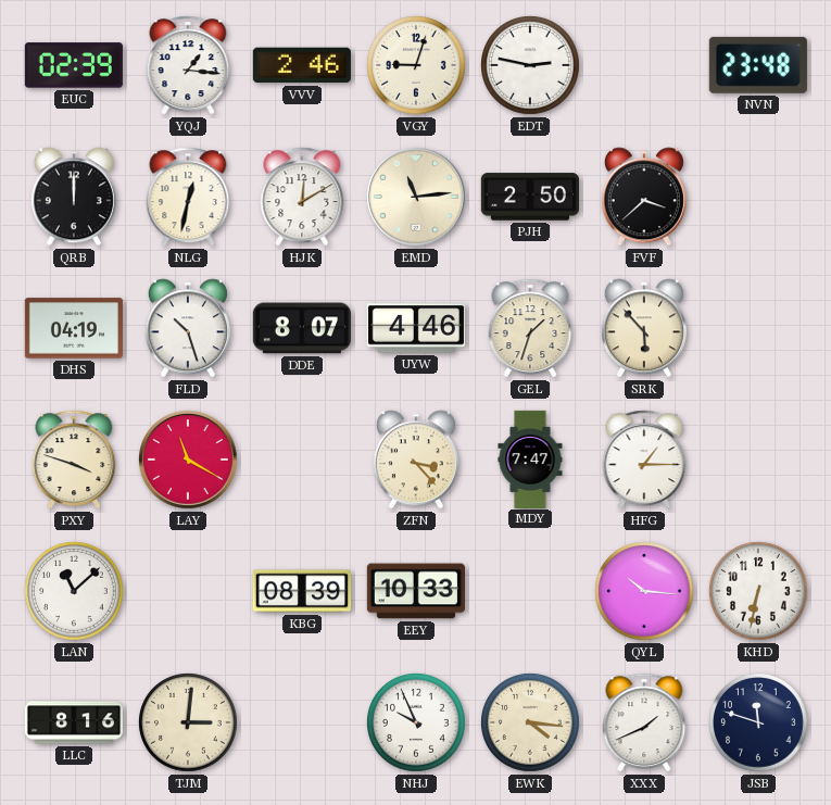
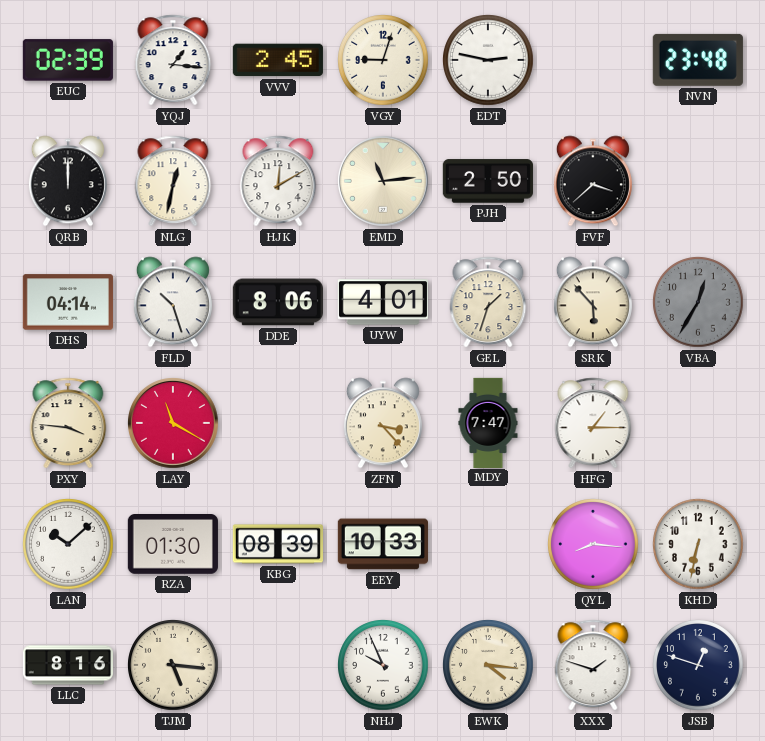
VVV: 2:46 -> 2:45
DHS: 04:19 -> 04:14
DDE: 8:07 -> 8:06
UYW: 4:46 -> 4:01
VBA: none -> 12:35
PXY: 3:48 -> 3:46
LAN: 11:08 -> 10:08
RZA: none -> 01:30
QYL: 10:16 -> 8:16
TJM: 3:01 -> 5:16
XXX: 1:41 -> 1:48
JSB: 11:48 -> 12:48
